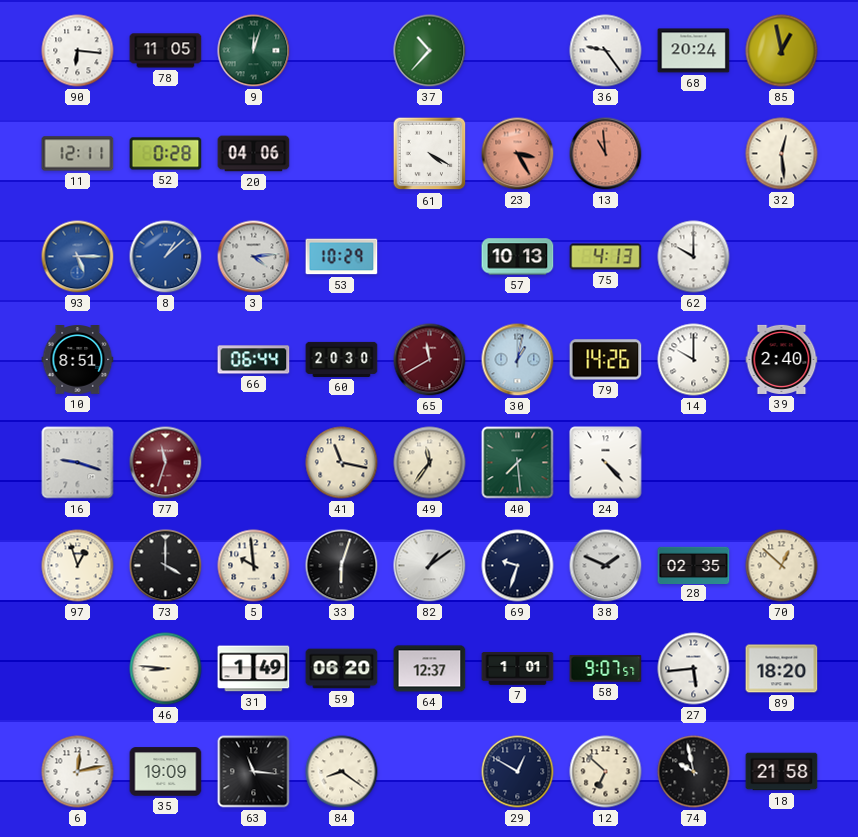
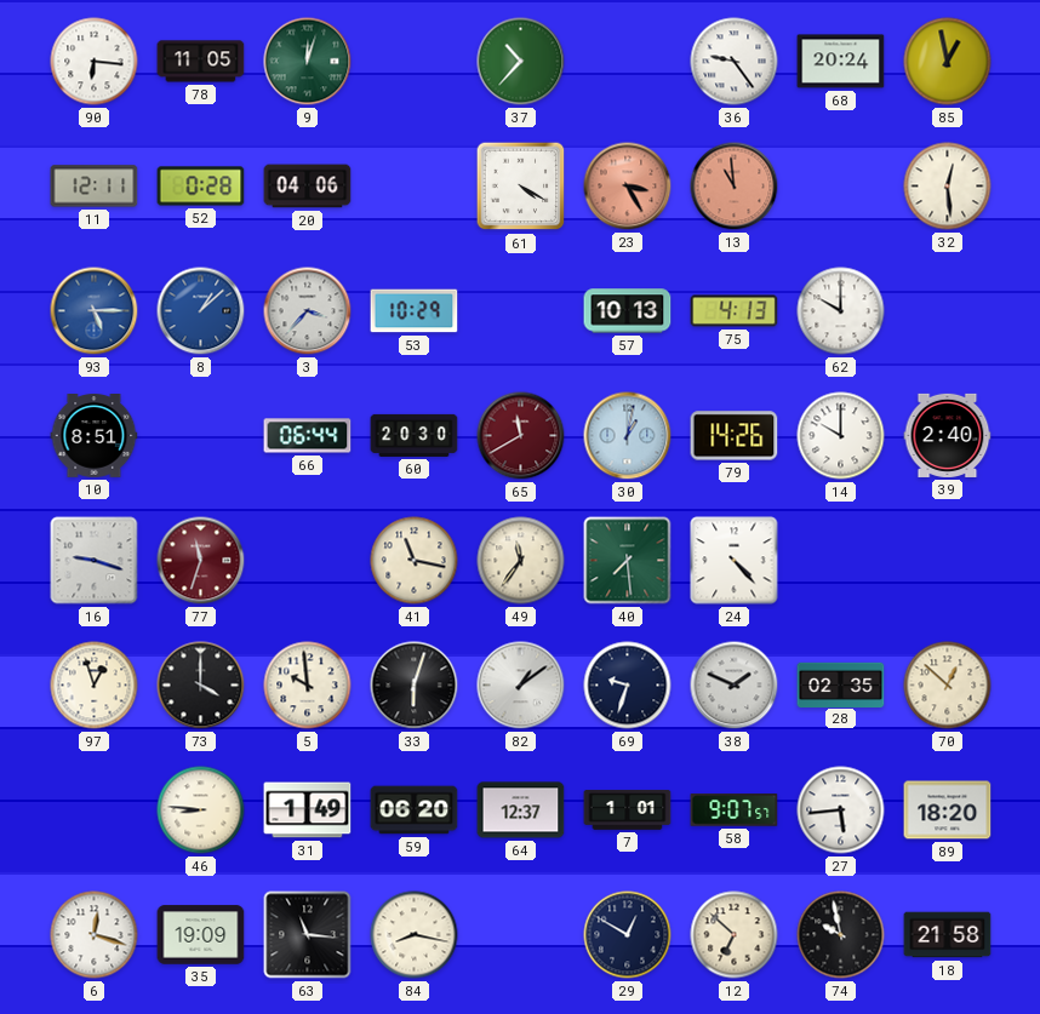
3: 4:14 -> 3:37
6: 12:13 -> 12:18
84: 8:21 -> 8:17
